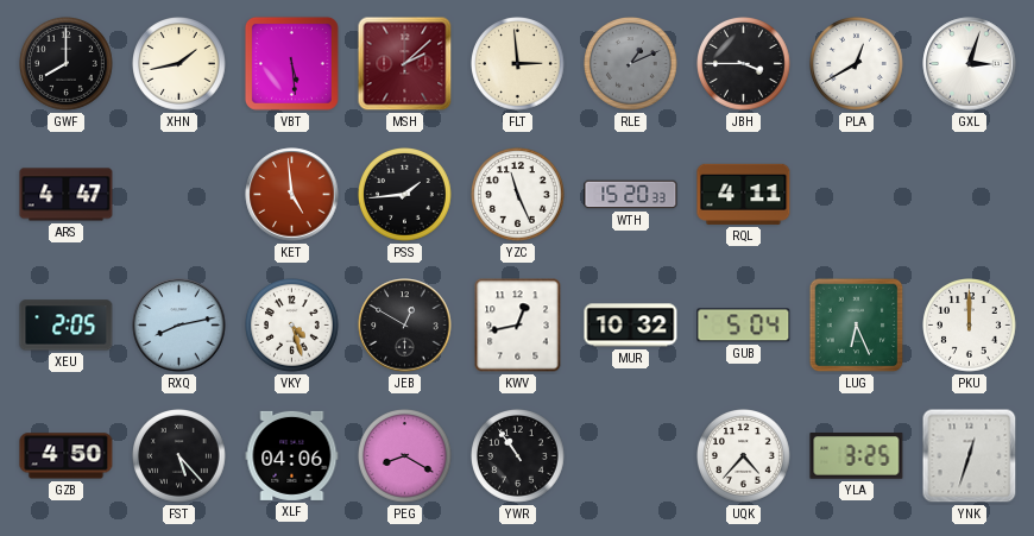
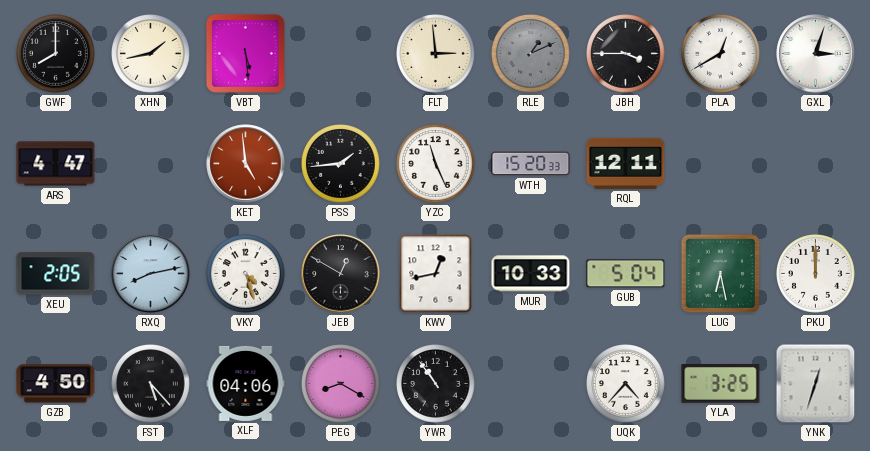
MSH: 2:08 -> none
RQL: 4:11 -> 12:11
MUR: 10:32 -> 10:33
LUG: 6:26 -> 6:28
